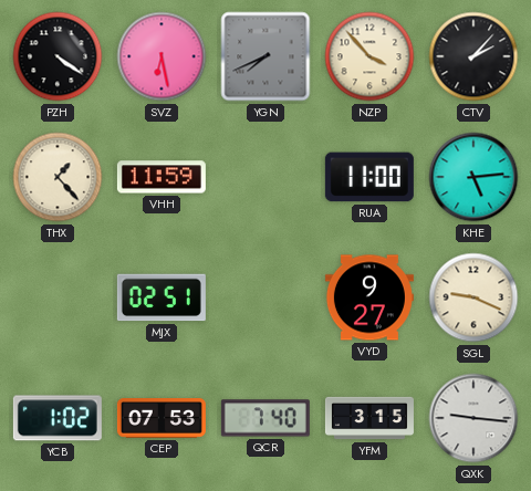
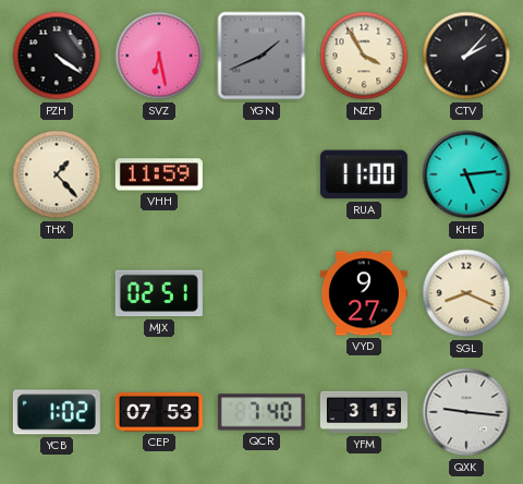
YGN: 7:41 -> 1:41
NZP: 3:53 -> 3:55
SGL: 9:19 -> 8:19
